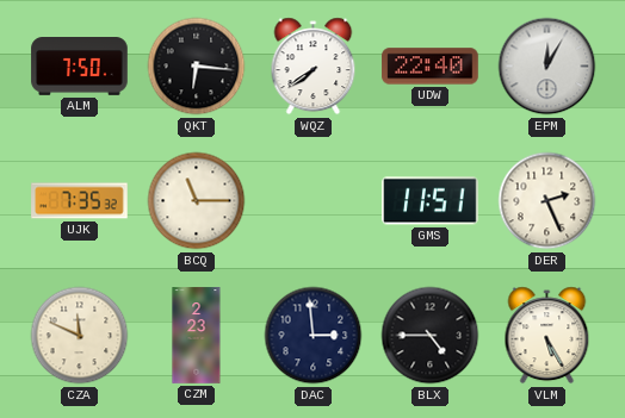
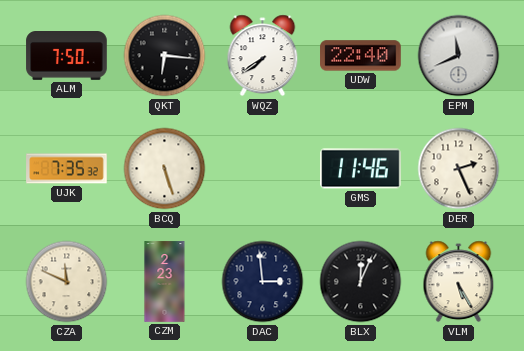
EPM: 12:05 -> 11:41
BCQ: 11:15 -> 5:27
GMS: 11:51 -> 11:46
BLX: 4:45 -> 12:04
